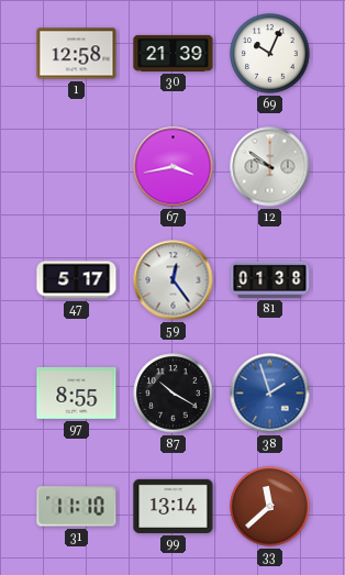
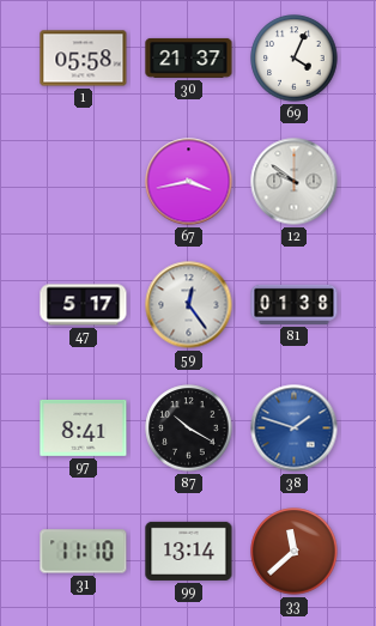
1: 12:58 -> 05:58
30: 21:39 -> 21:37
69: 10:04 -> 4:04
97: 8:55 -> 8:41
38: 1:57 -> 1:48
